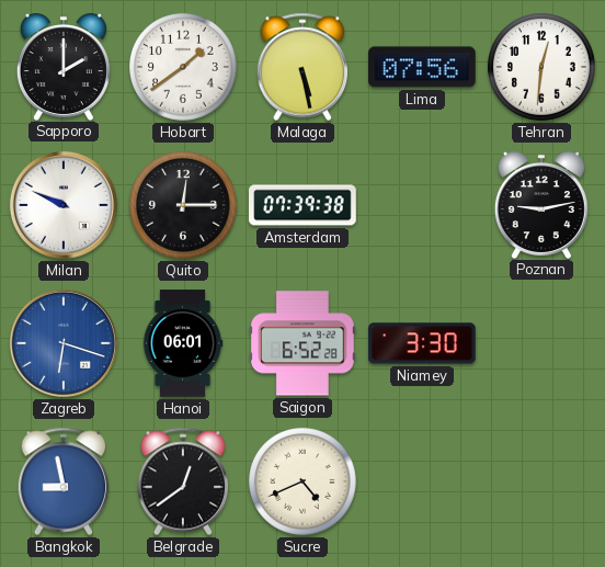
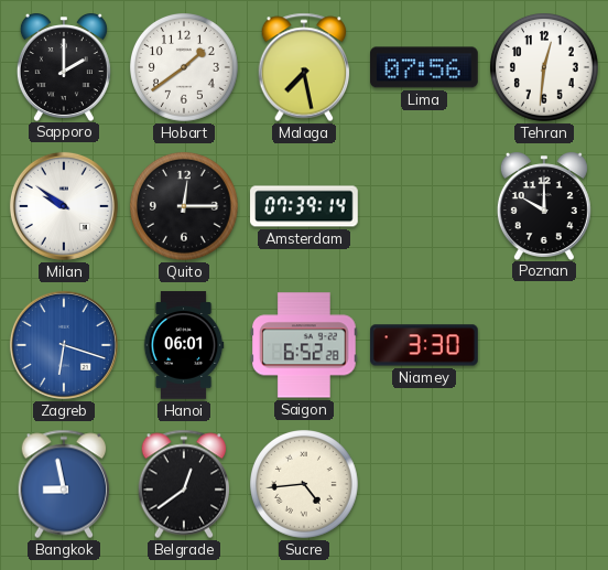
Malaga: 5:28 -> 7:28
Milan: 9:49 -> 9:51
Amsterdam: 07:39:38 -> 07:39:14
Poznan: 9:13 -> 10:00
Sucre: 4:41 -> 4:44
